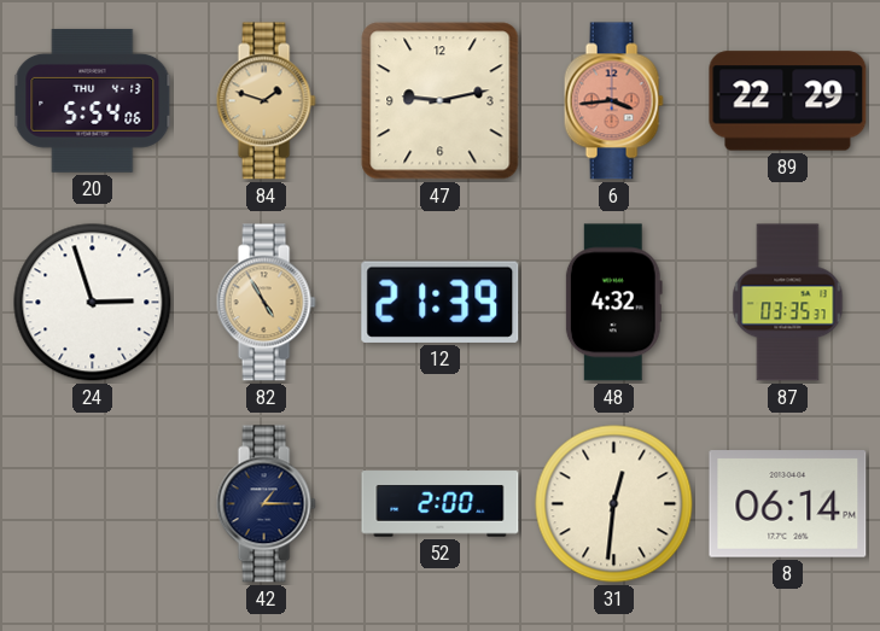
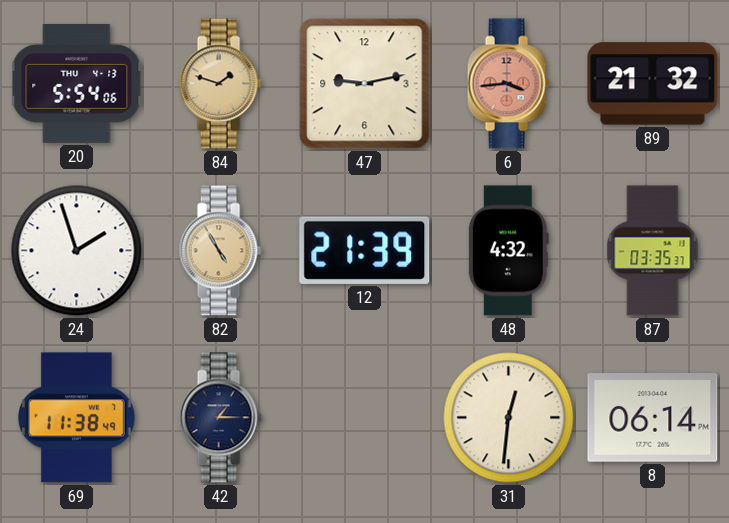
89: 22:29 -> 21:32
24: 2:57 -> 1:57
69: none -> 11:38
52: 2:00 -> none
